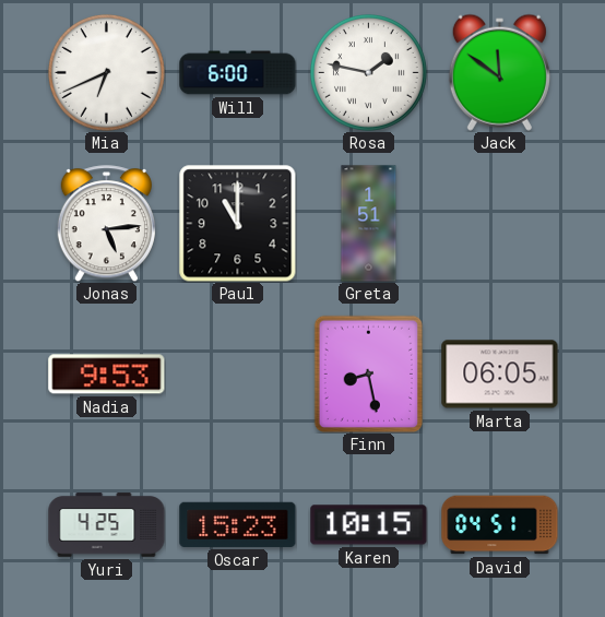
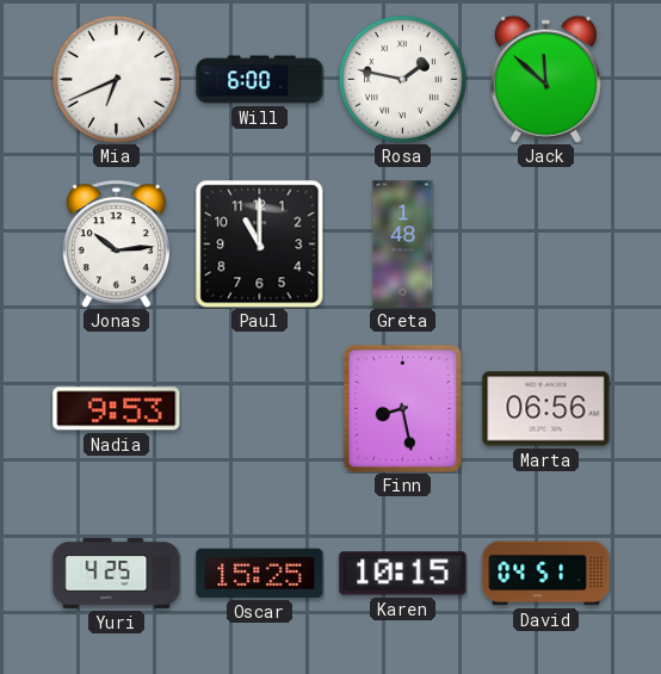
Jack: 11:51 -> 11:52
Jonas: 5:14 -> 10:14
Greta: 1:51 -> 1:48
Marta: 06:05 -> 06:56
Oscar: 15:23 -> 15:25
